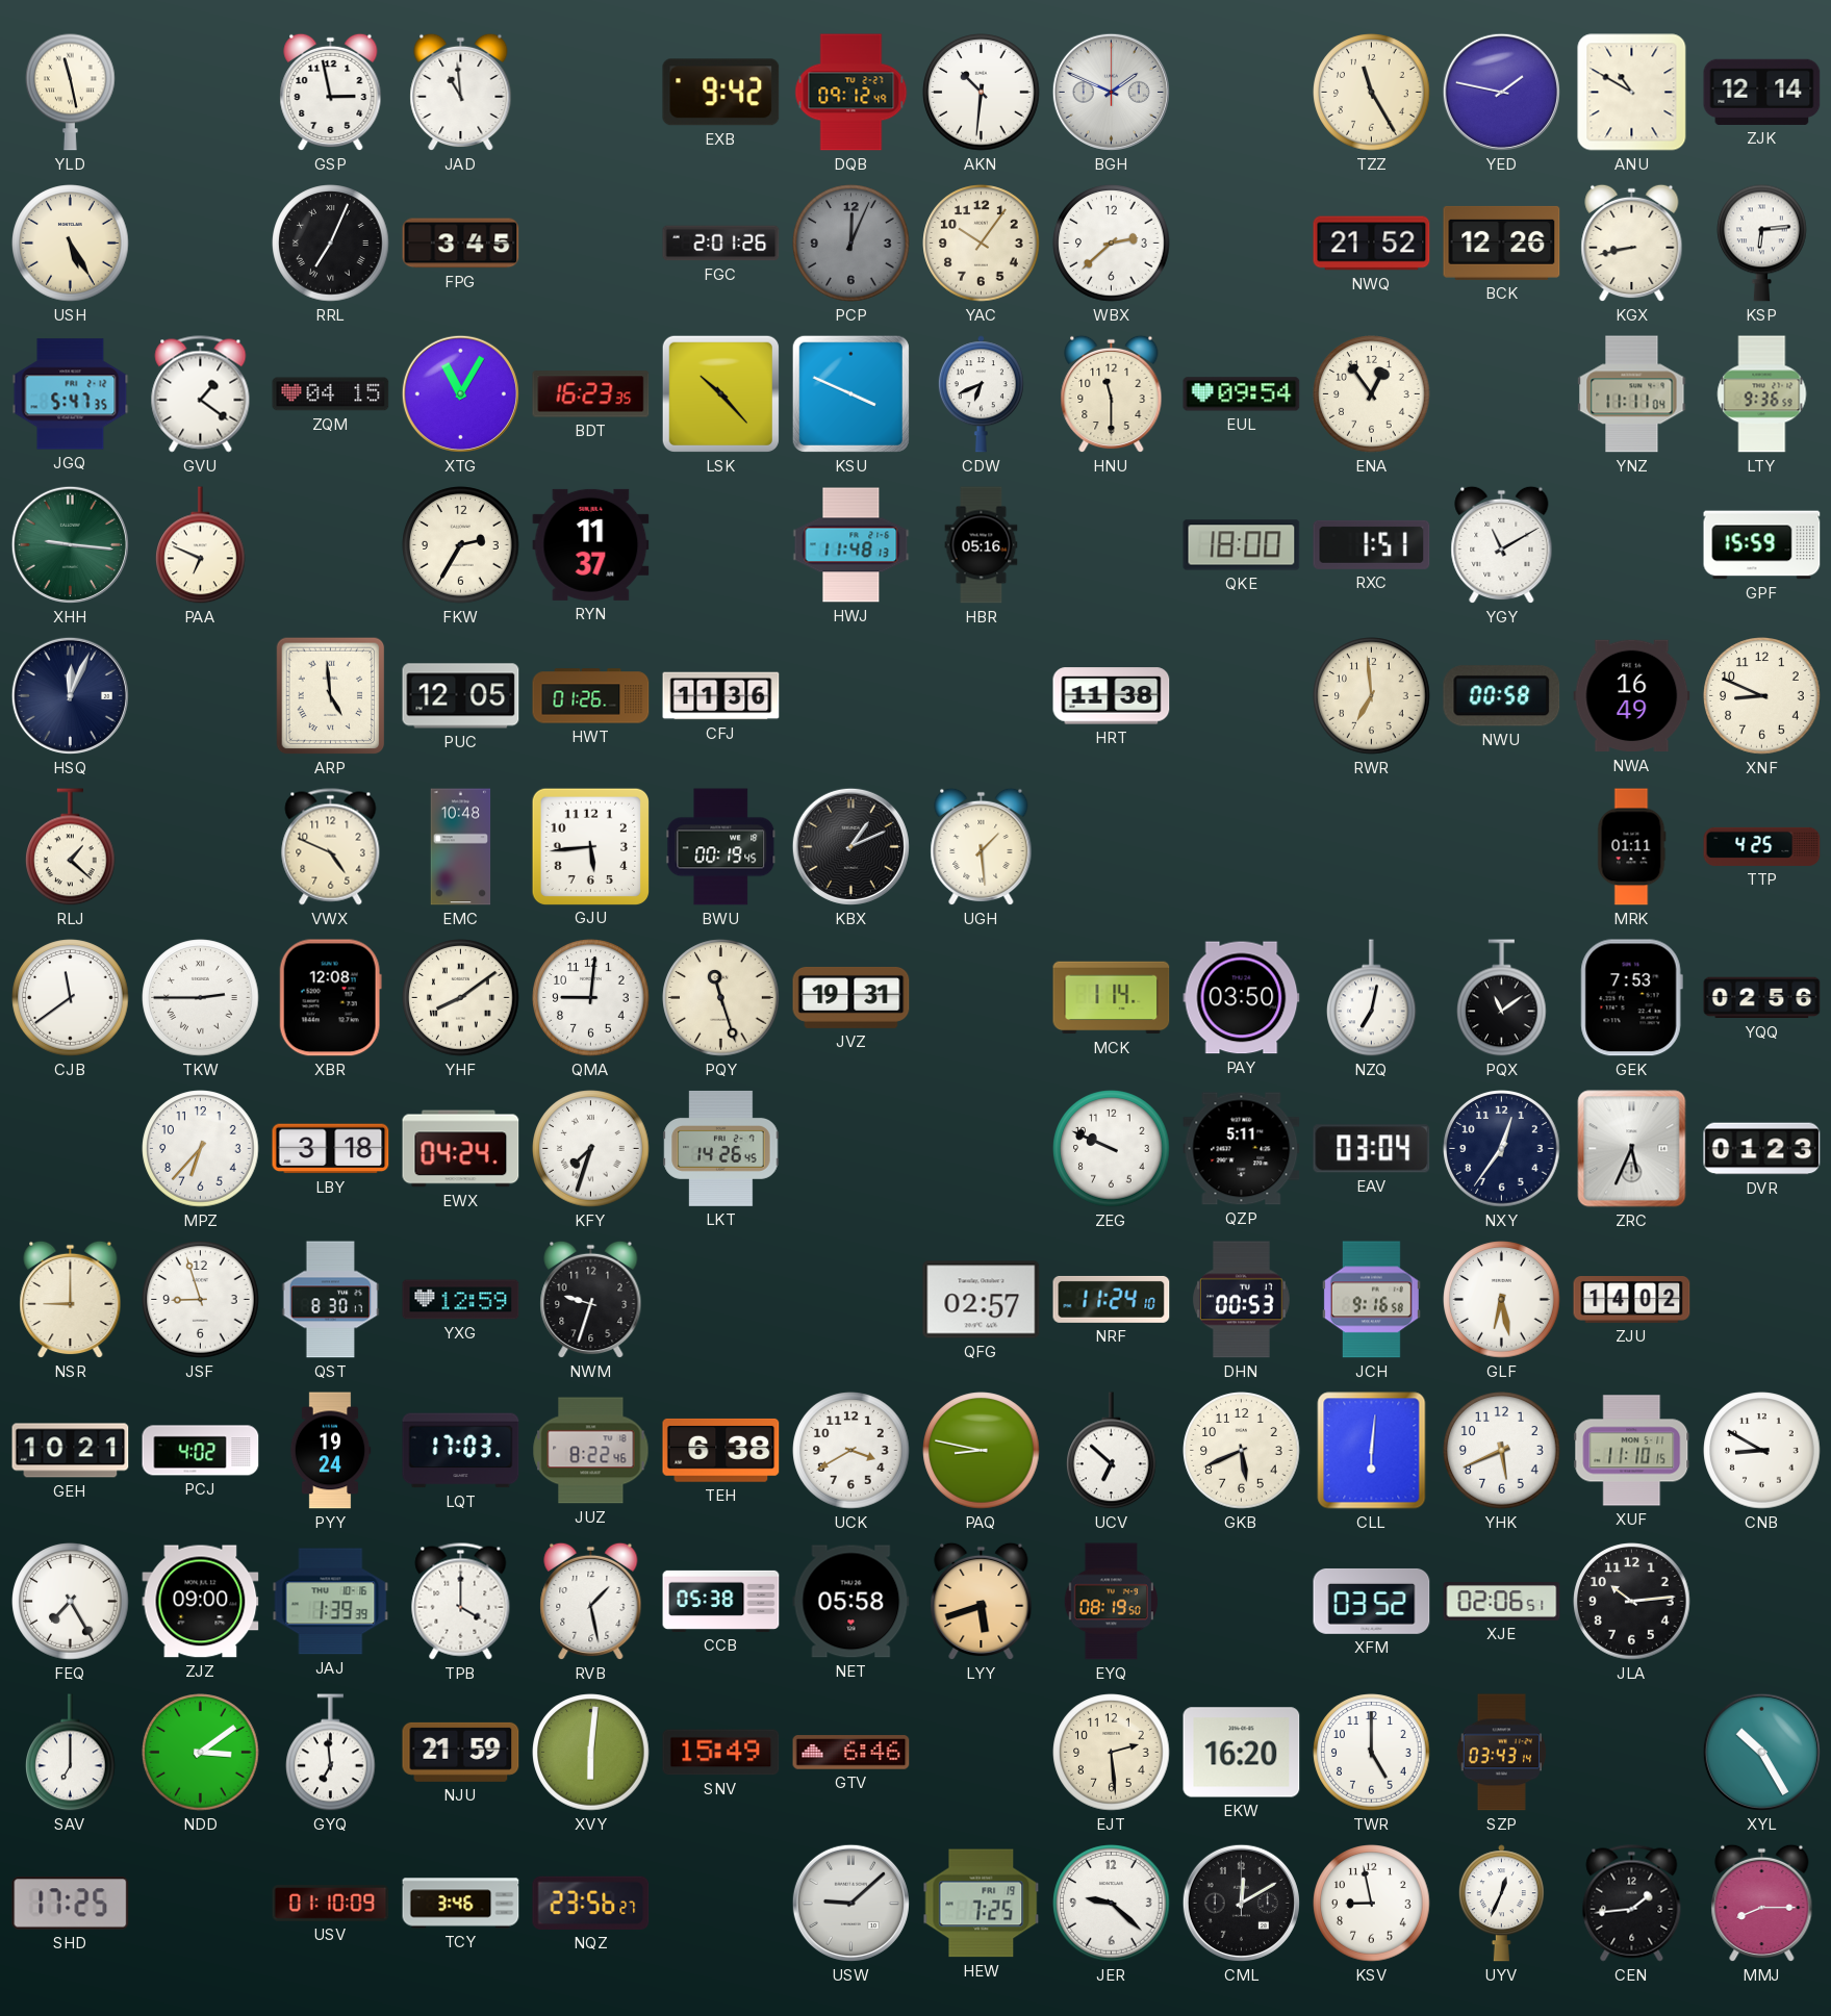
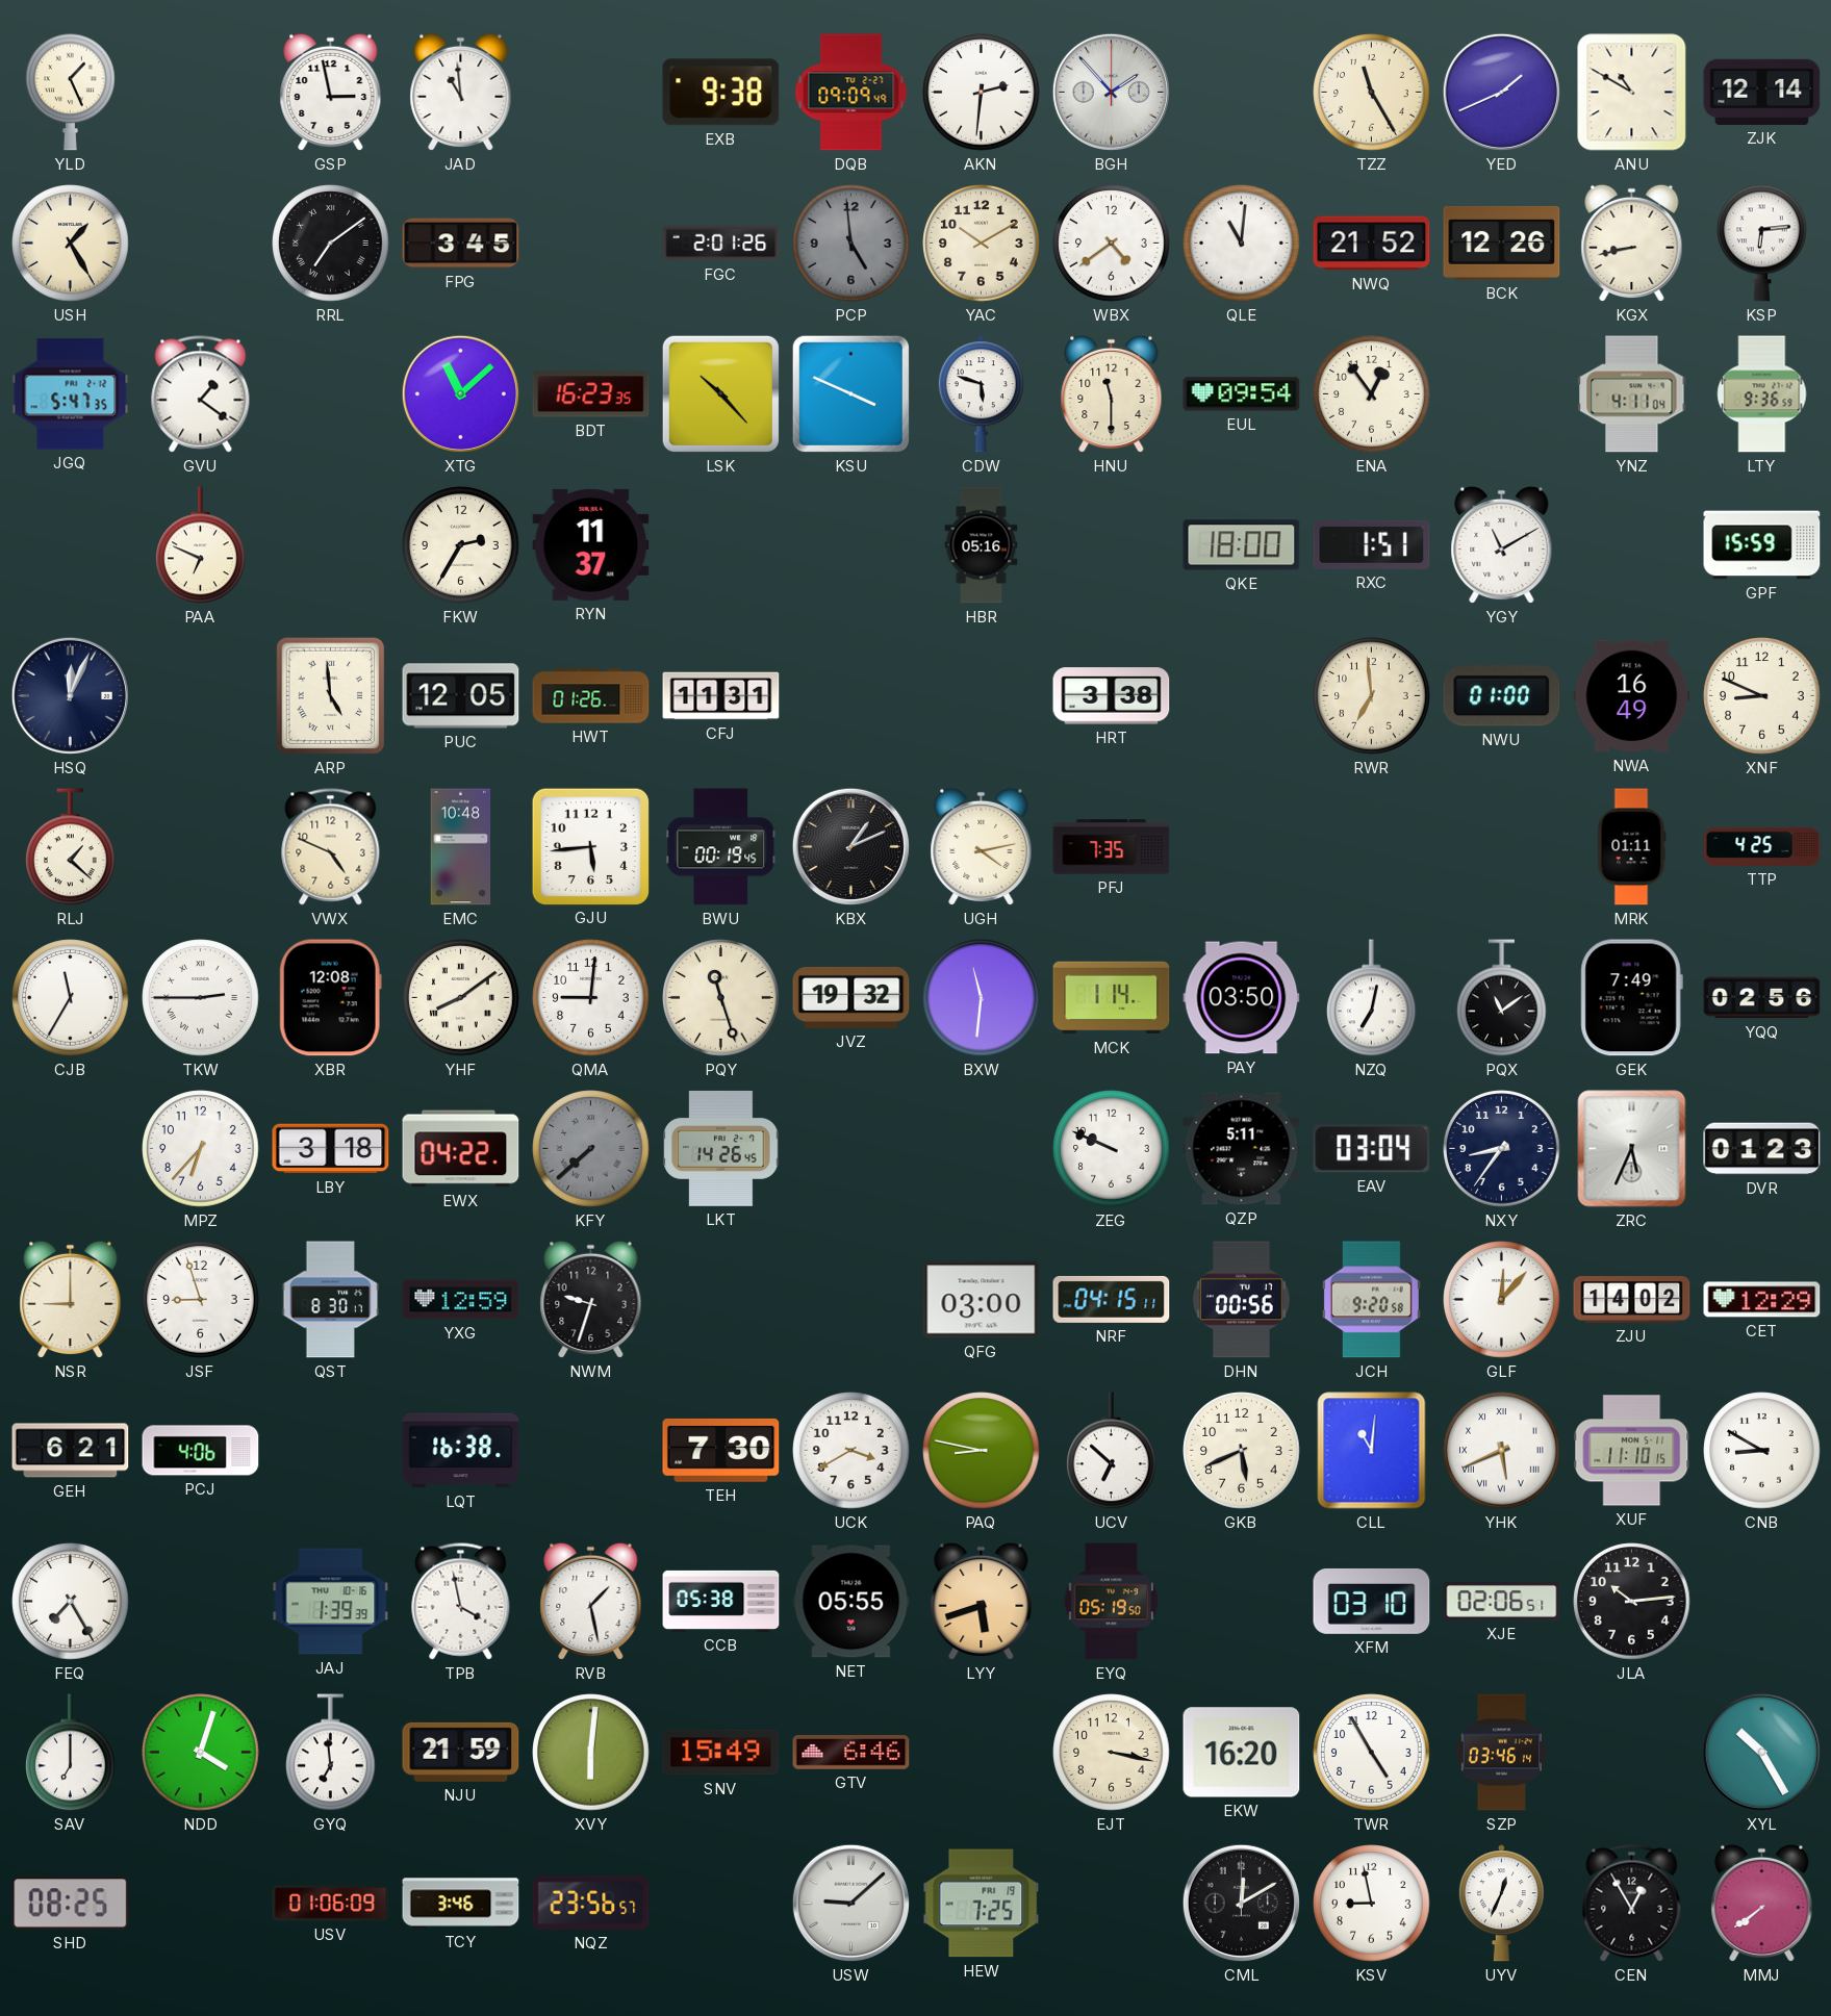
YLD: 11:28 -> 1:26
EXB: 9:42 -> 9:38
DQB: 09:12 -> 09:09
AKN: 10:31 -> 2:31
BGH: 1:49 -> 1:53
YED: 1:47 -> 1:41
USH: 5:25 -> 1:25
RRL: 7:04 -> 7:09
PCP: 12:04 -> 4:59
YAC: 10:06 -> 10:10
WBX: 2:38 -> 4:39
QLE: none -> 11:01
ZQM: 04:15 -> none
XTG: 11:05 -> 11:08
CDW: 6:41 -> 5:48
YNZ: 11:11 -> 4:11
XHH: 9:16 -> none
HWJ: 11:48 -> none
CFJ: 11:36 -> 11:31
HRT: 11:38 -> 3:38
NWU: 00:58 -> 01:00
UGH: 1:29 -> 4:13
PFJ: none -> 7:35
CJB: 11:39 -> 11:35
JVZ: 19:31 -> 19:32
BXW: none -> 11:31
GEK: 7:53 -> 7:49
EWX: 04:24 -> 04:22
KFY: 7:33 -> 7:38
KFY dial: white -> grey
NXY: 12:36 -> 8:36
QFG: 02:57 -> 03:00
NRF: 11:24 -> 04:15
DHN: 00:53 -> 00:56
JCH: 9:16 -> 9:20
GLF: 6:28 -> 12:07
CET: none -> 12:29
GEH: 10:21 -> 6:21
PCJ: 4:02 -> 4:06
PYY: 19:24 -> none
LQT: 17:03 -> 16:38
JUZ: 8:22 -> none
TEH: 6:38 -> 7:30
CLL: 6:01 -> 11:01
YHK numerals: Arabic -> Roman
ZJZ: 09:00 -> none
TPB: 4:00 -> 3:58
NET: 05:58 -> 05:55
EYQ: 08:19 -> 05:19
XFM: 03:52 -> 03:10
NDD: 3:09 -> 4:03
EJT: 2:29 -> 3:17
TWR: 5:00 -> 4:55
SZP: 03:43 -> 03:46
SHD: 17:25 -> 08:25
USV: 01:10 -> 01:06
NQZ: 23:56:27 -> 23:56:57
JER: 9:22 -> none
CEN: 1:44 -> 12:55
MMJ: 8:15 -> 7:39
